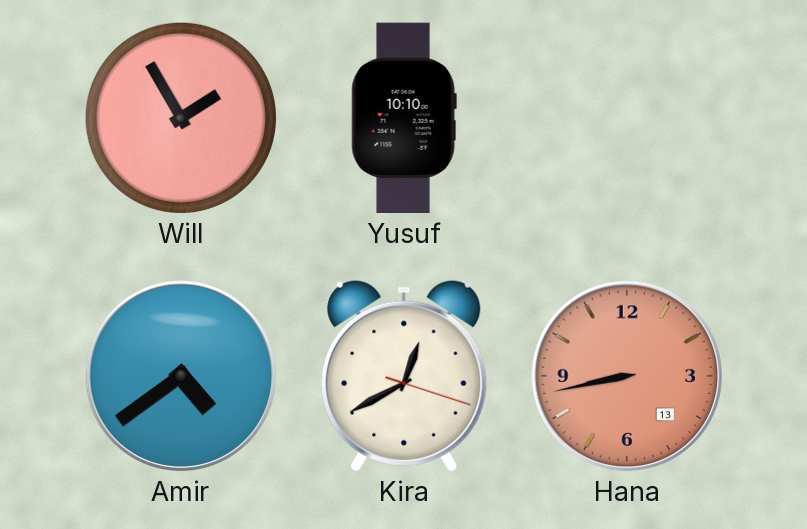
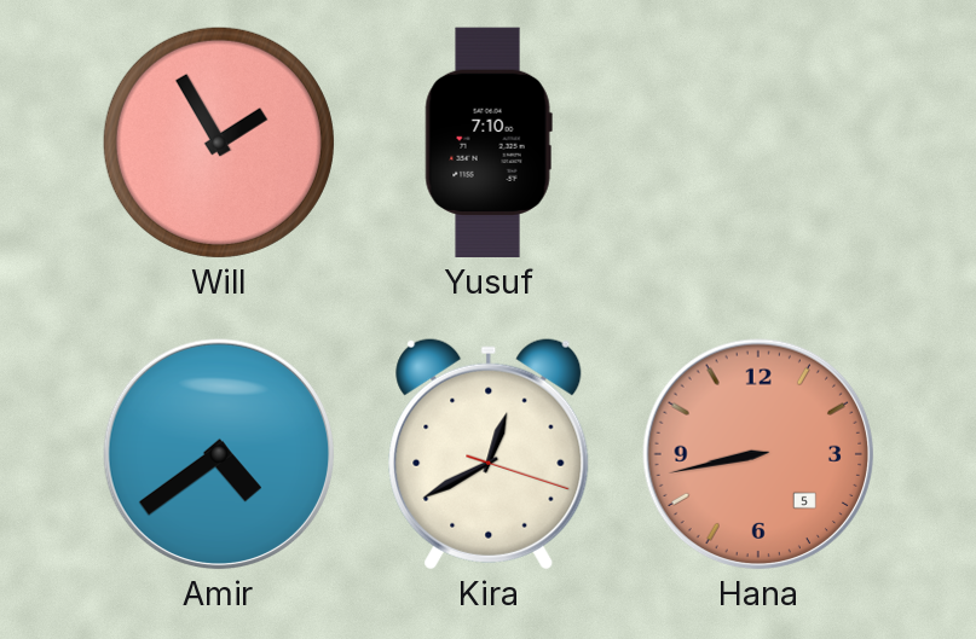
Yusuf: 10:10 -> 7:10
Hana date: 13 -> 5
